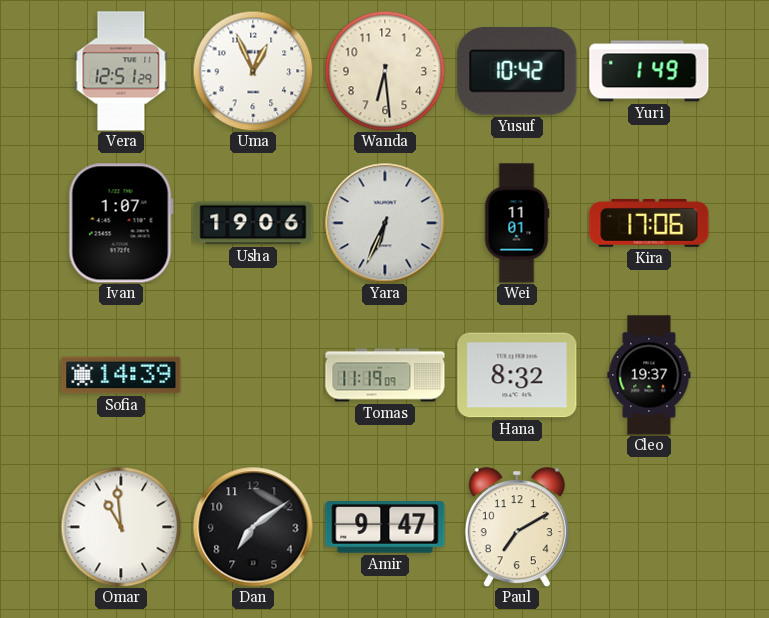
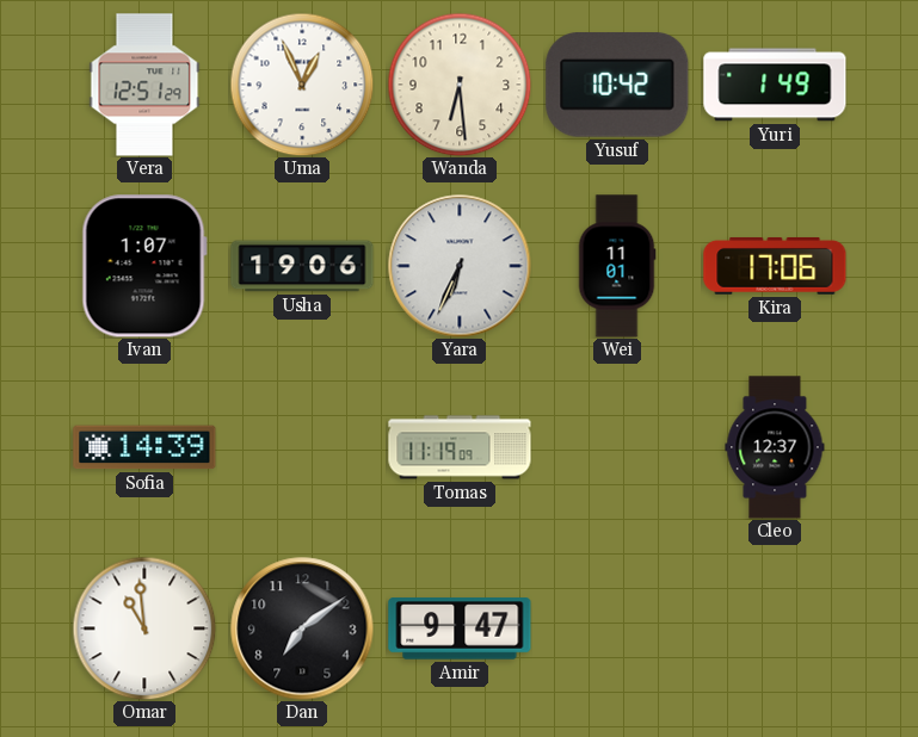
Hana: 8:32 -> none
Cleo: 19:37 -> 12:37
Paul: 7:10 -> none
